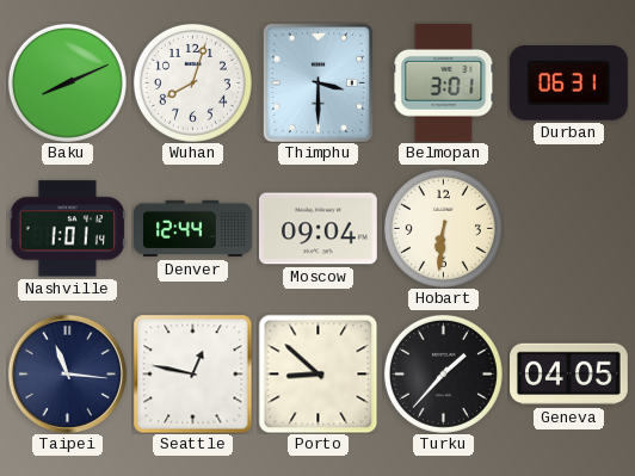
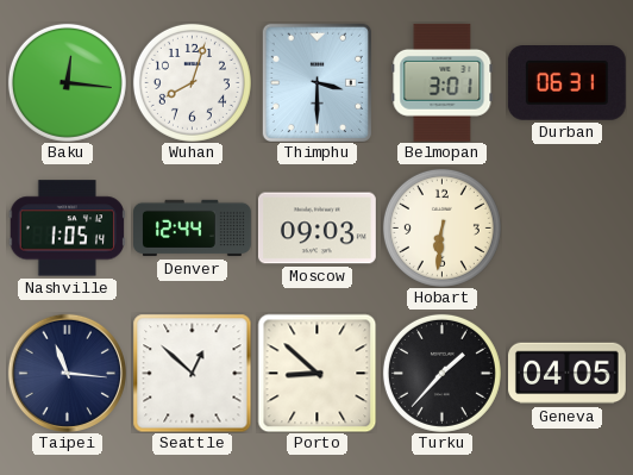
Baku: 8:11 -> 12:16
Nashville: 1:01 -> 1:05
Moscow: 09:04 -> 09:03
Seattle: 12:47 -> 12:52
